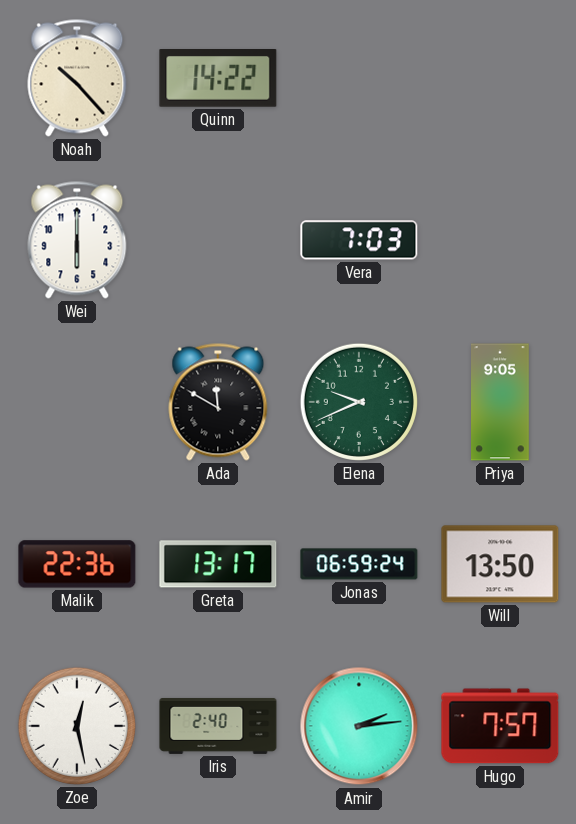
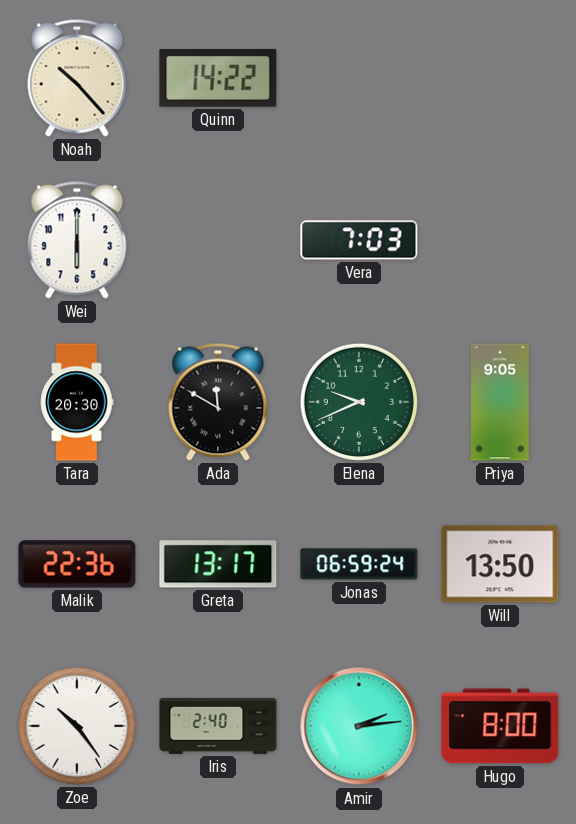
Tara: none -> 20:30
Zoe: 12:28 -> 10:24
Hugo: 7:57 -> 8:00
